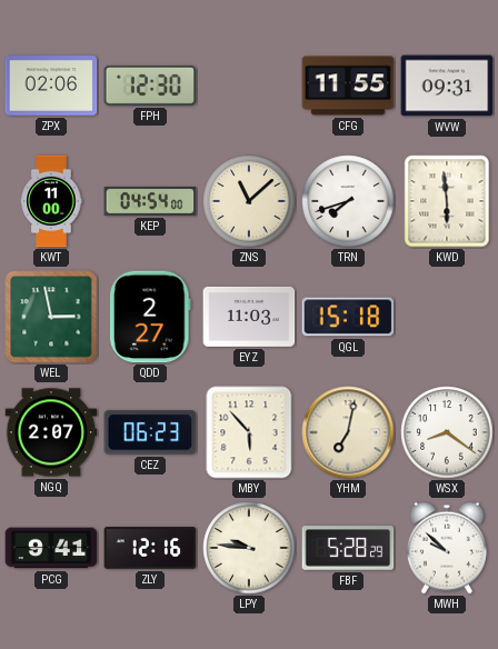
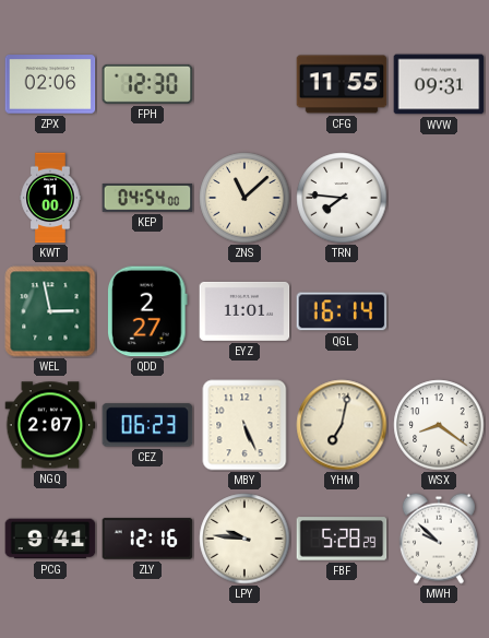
TRN: 7:42 -> 7:46
KWD: 5:59 -> none
EYZ: 11:03 -> 11:01
QGL: 15:18 -> 16:14
MBY: 5:53 -> 5:26
